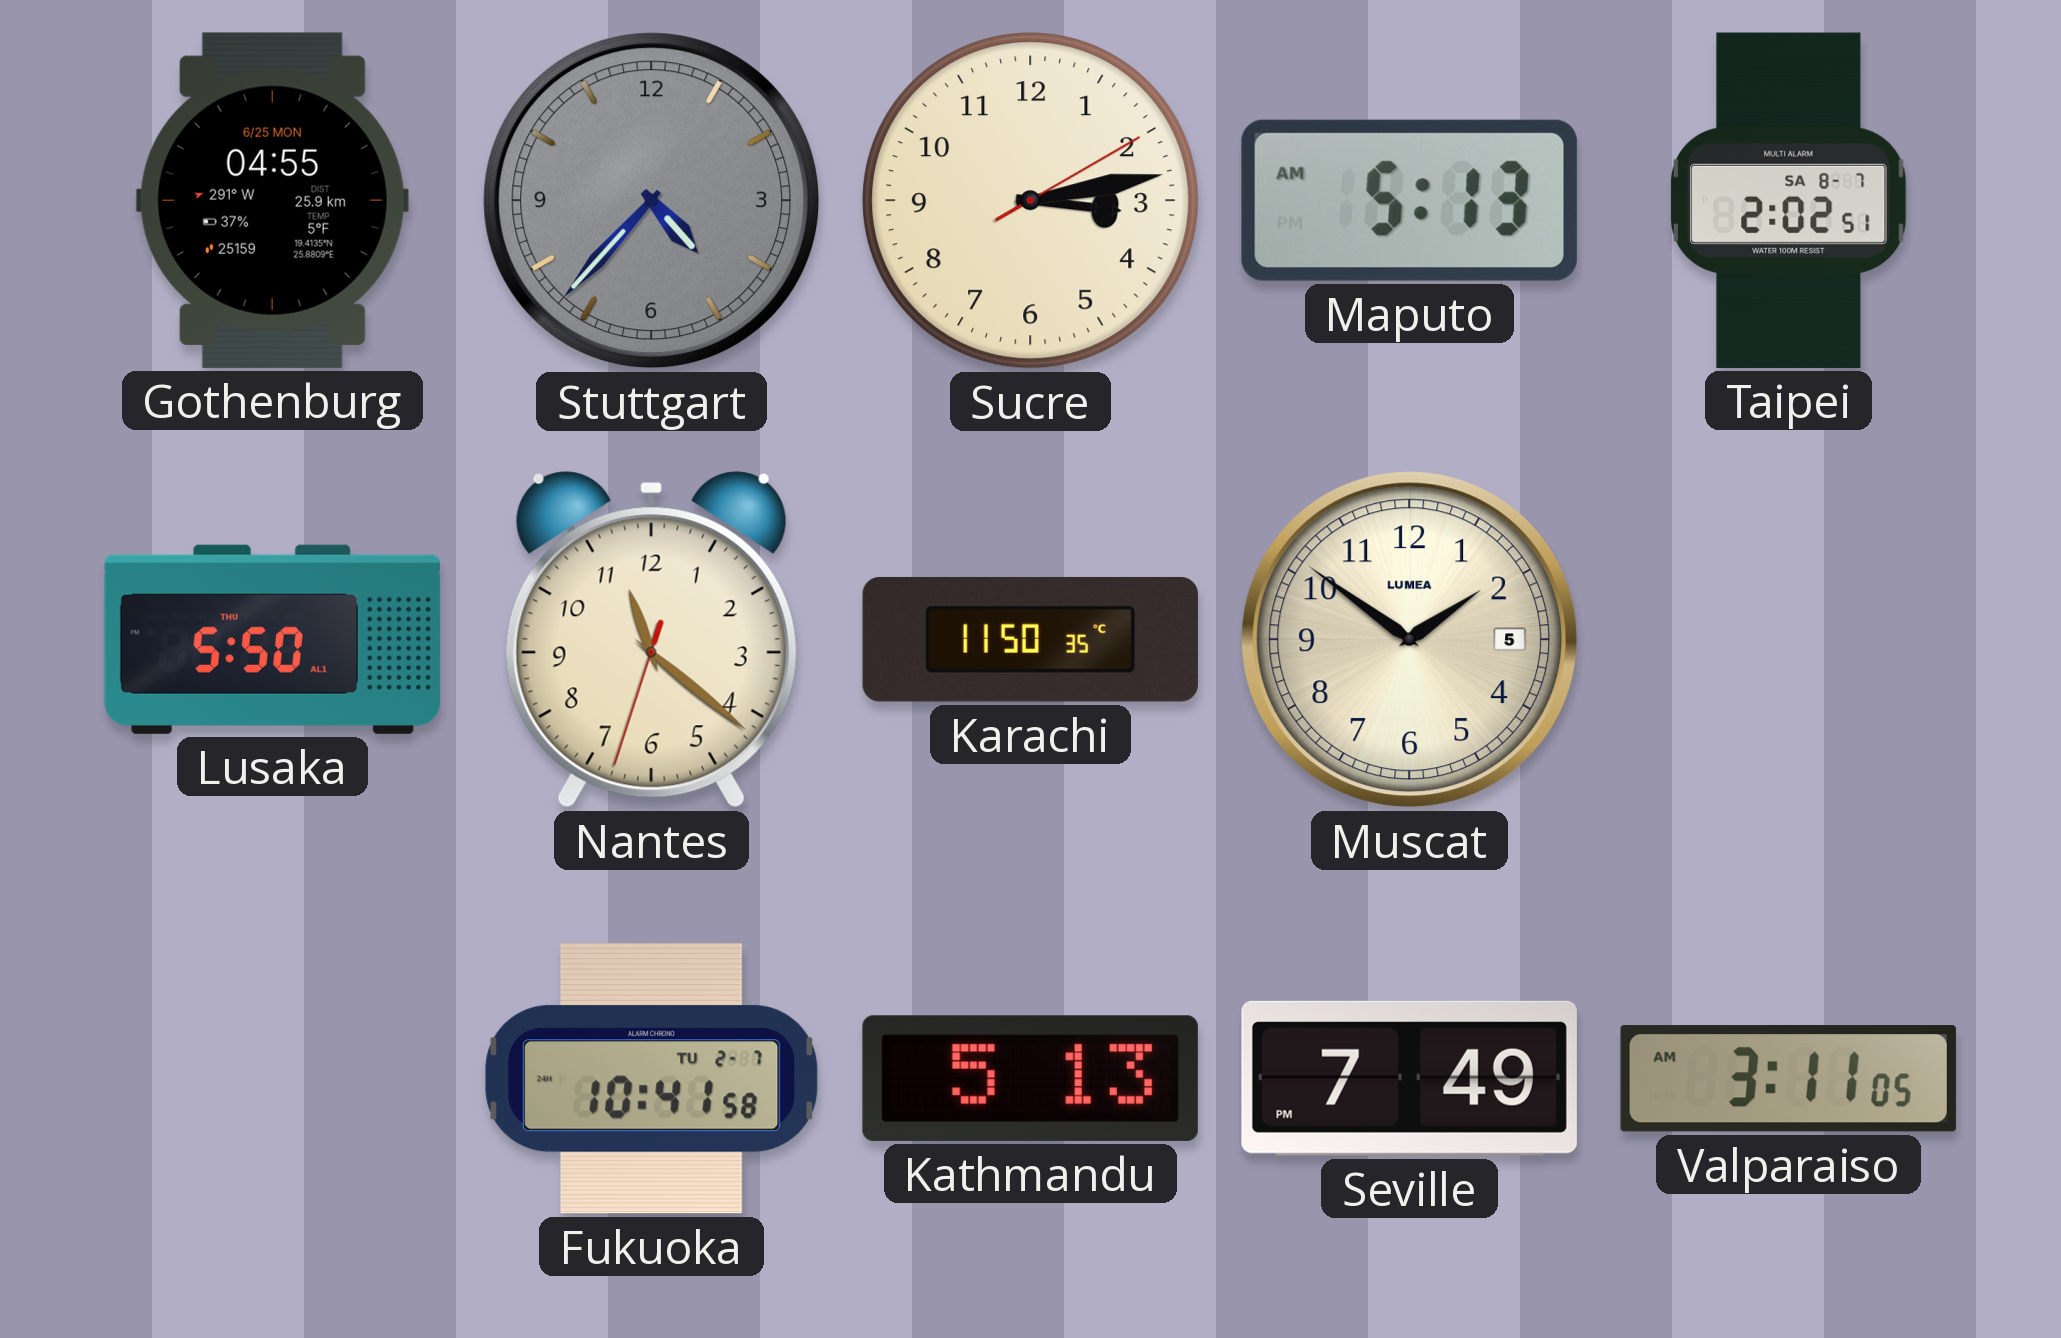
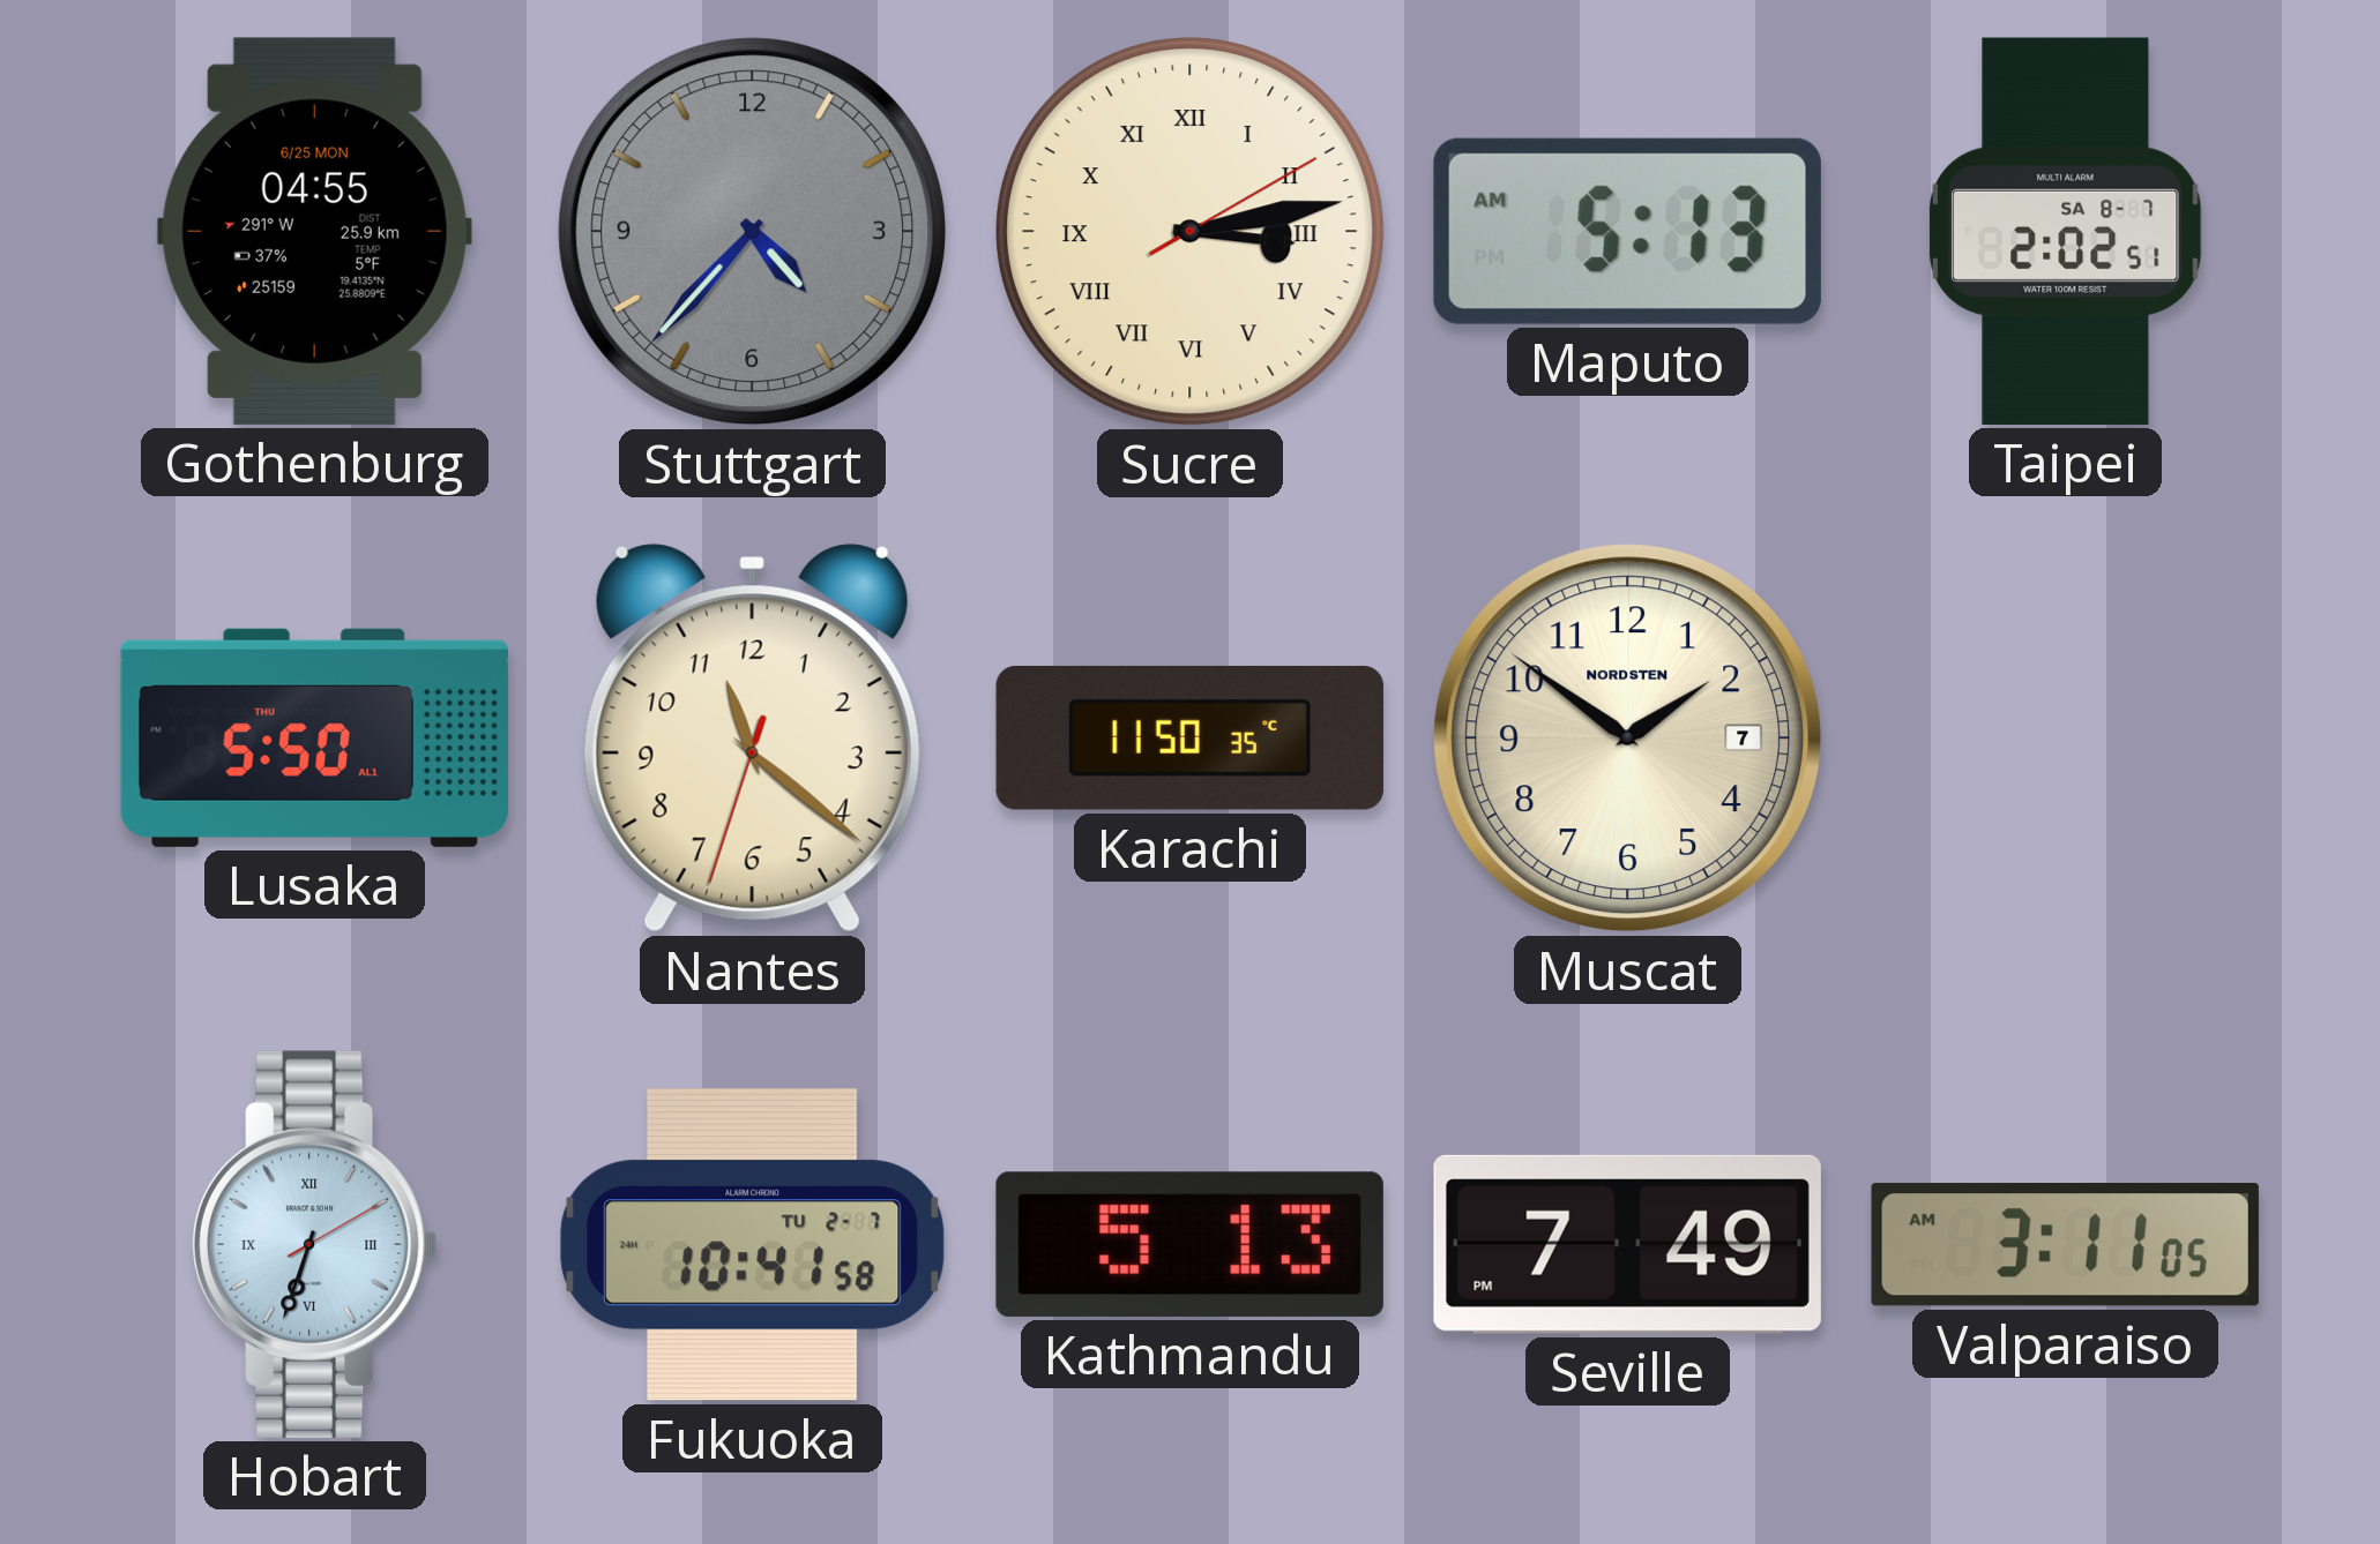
Sucre numerals: Arabic -> Roman
Muscat date: 5 -> 7
Muscat brand: LUMEA -> NORDSTEN
Hobart: none -> 6:33
